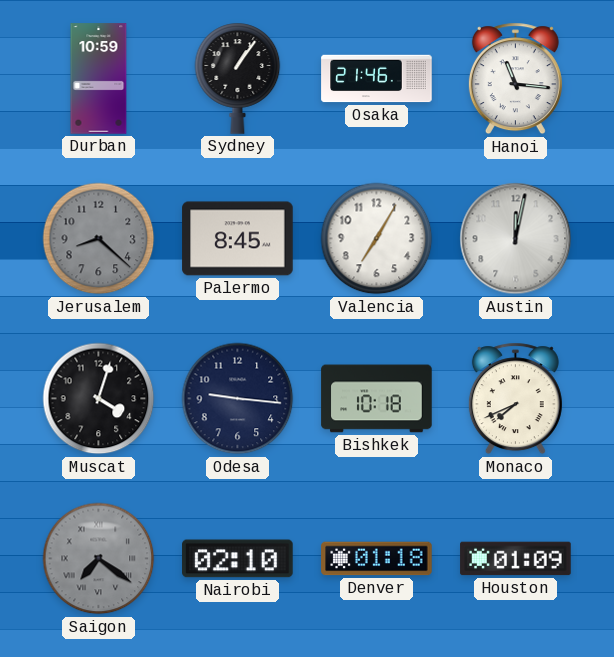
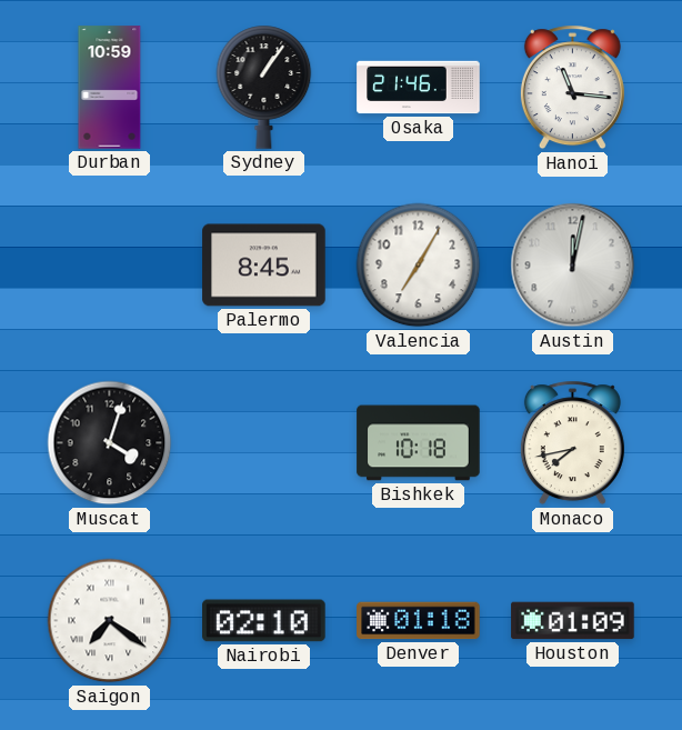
Jerusalem: 8:22 -> none
Odesa: 9:16 -> none
Monaco: 7:41 -> 7:43
Saigon dial: grey -> white
